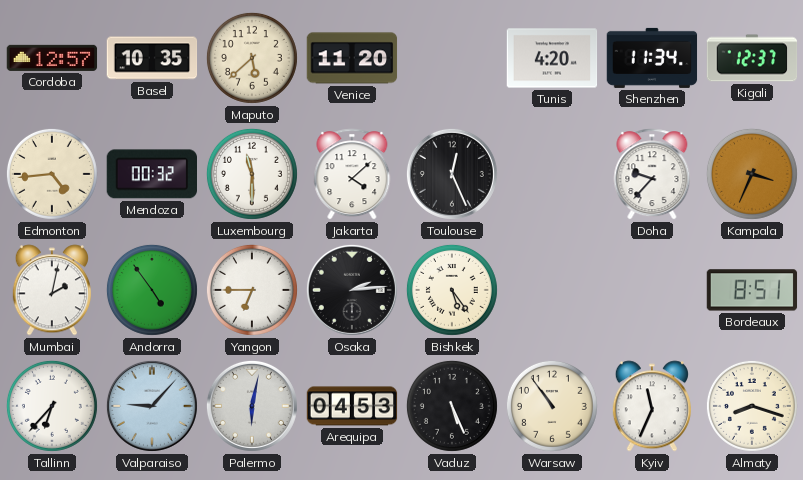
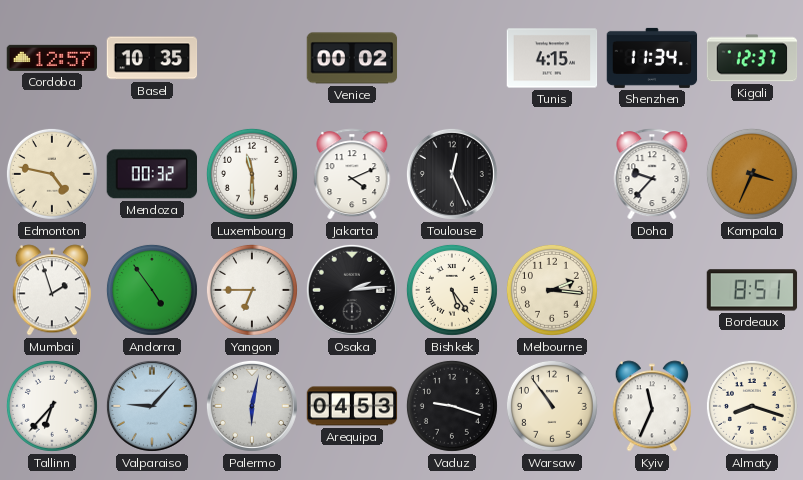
Maputo: 5:38 -> none
Venice: 11:20 -> 00:02
Tunis: 4:20 -> 4:15
Edmonton: 4:44 -> 4:47
Jakarta: 4:08 -> 4:11
Mumbai: 2:02 -> 1:57
Melbourne: none -> 2:16
Vaduz: 5:26 -> 9:18
